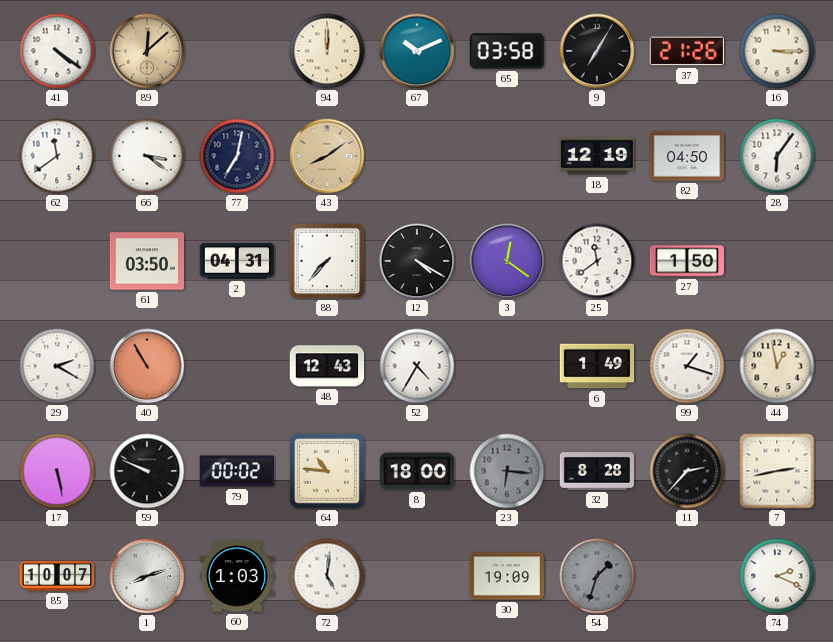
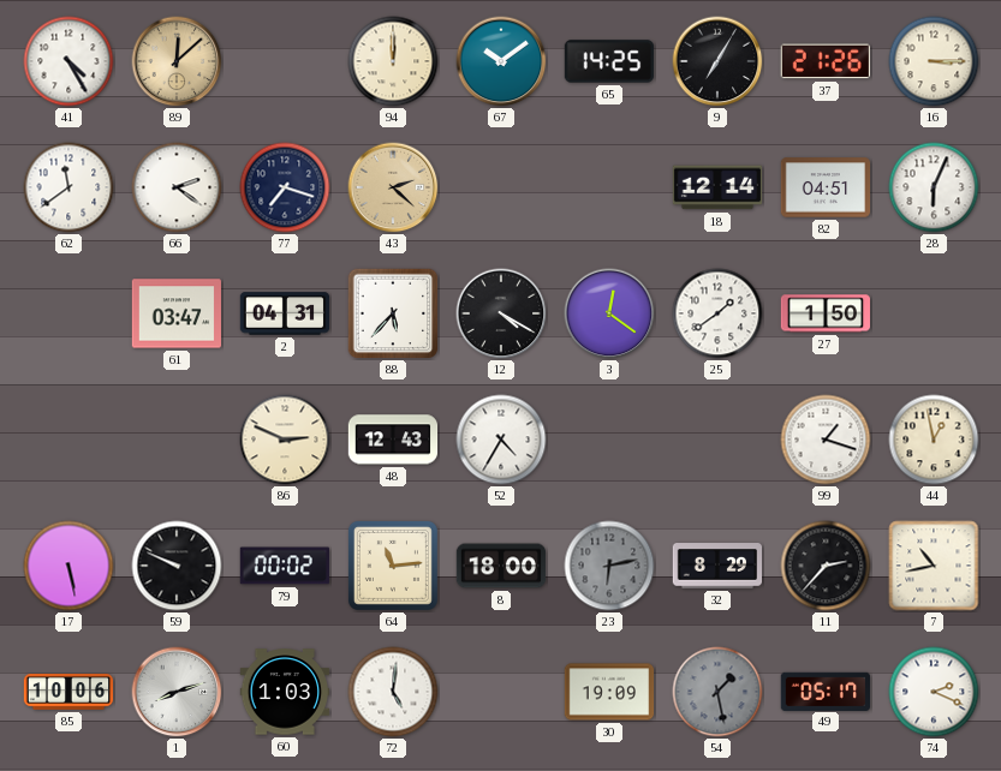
41: 4:21 -> 4:25
67: 10:11 -> 10:09
65: 03:58 -> 14:25
66: 3:21 -> 2:21
77: 7:02 -> 7:18
43: 8:09 -> 2:22
18: 12:19 -> 12:14
82: 04:50 -> 04:51
28: 6:06 -> 6:04
61: 03:50 -> 03:47
88: 7:37 -> 5:37
25: 11:39 -> 1:39
29: 2:20 -> none
40: 10:55 -> none
86: none -> 2:49
6: 1:49 -> none
64: 10:46 -> 11:14
23: 6:16 -> 6:13
32: 8:28 -> 8:29
7: 2:43 -> 10:43
85: 10:07 -> 10:06
54: 1:33 -> 1:28
49: none -> 05:17
